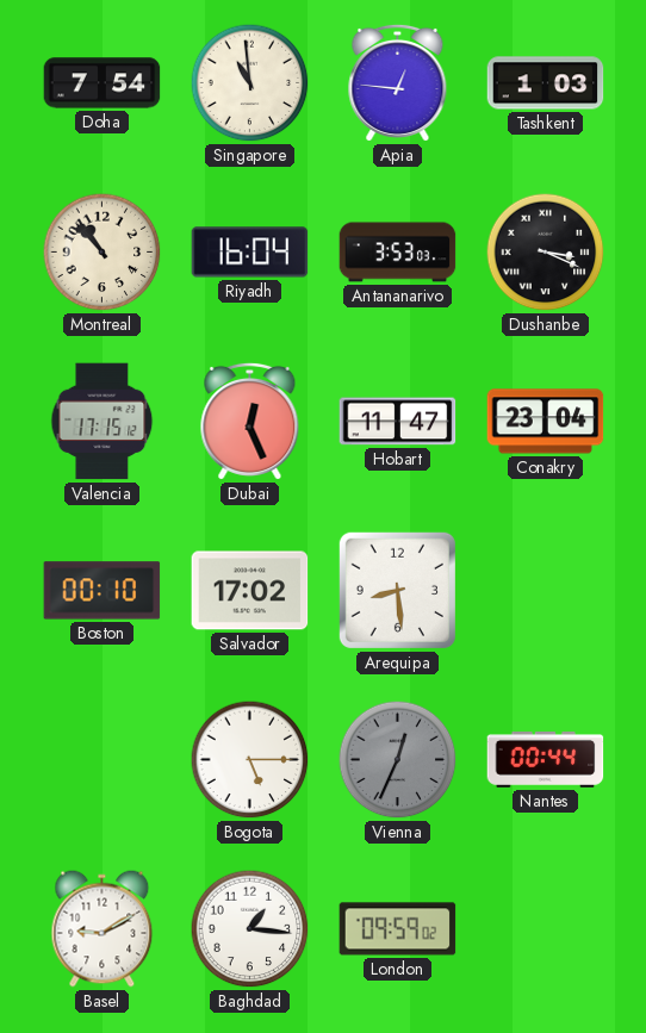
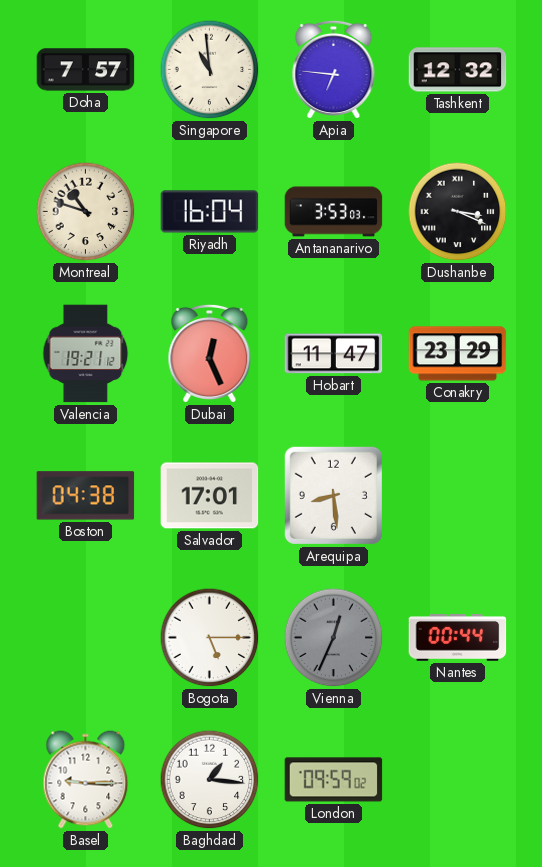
Doha: 7:54 -> 7:57
Apia: 12:46 -> 6:46
Tashkent: 1:03 -> 12:32
Montreal: 10:53 -> 10:48
Valencia: 17:15 -> 19:21
Conakry: 23:04 -> 23:29
Boston: 00:10 -> 04:38
Salvador: 17:02 -> 17:01
Basel: 9:10 -> 9:15
